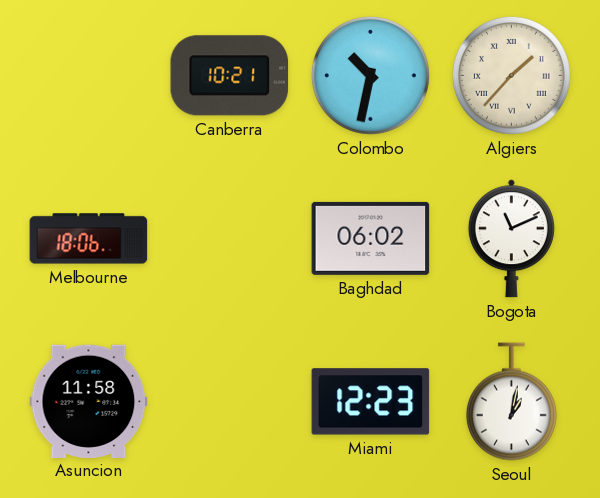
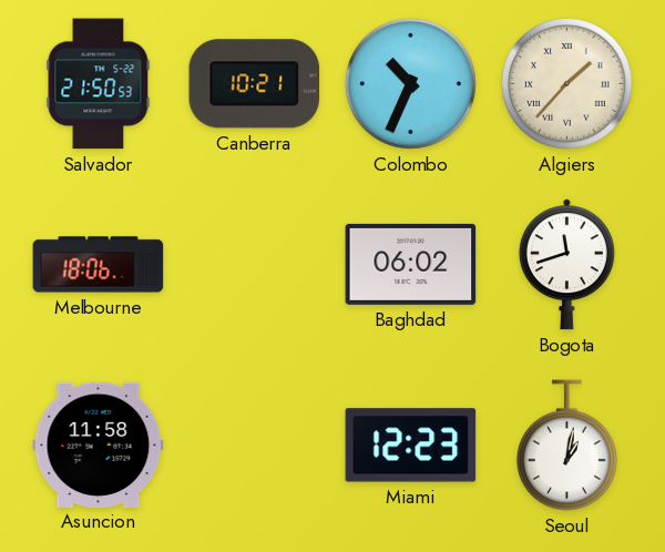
Salvador: none -> 21:50
Colombo: 10:32 -> 10:34
Bogota: 11:11 -> 11:42
